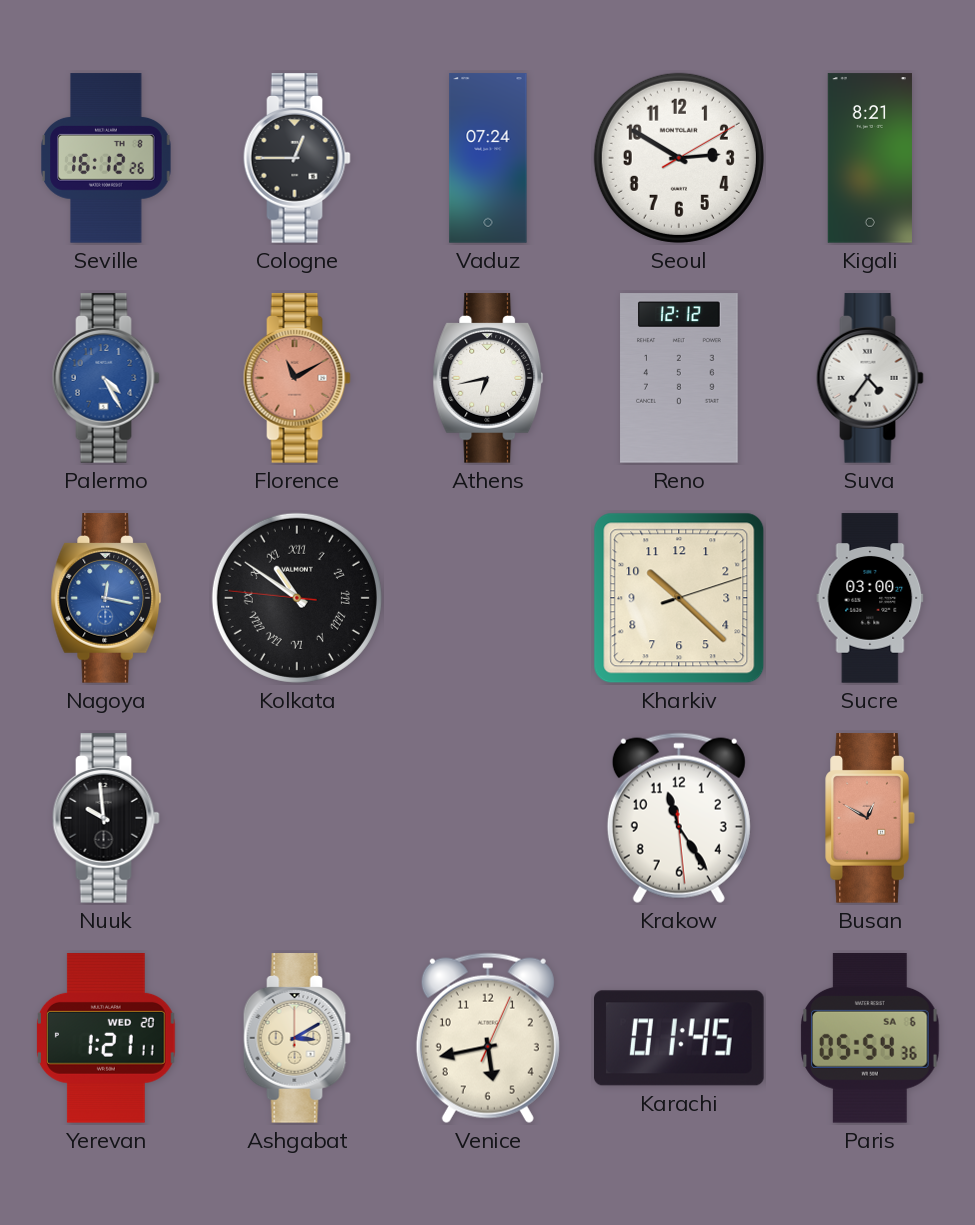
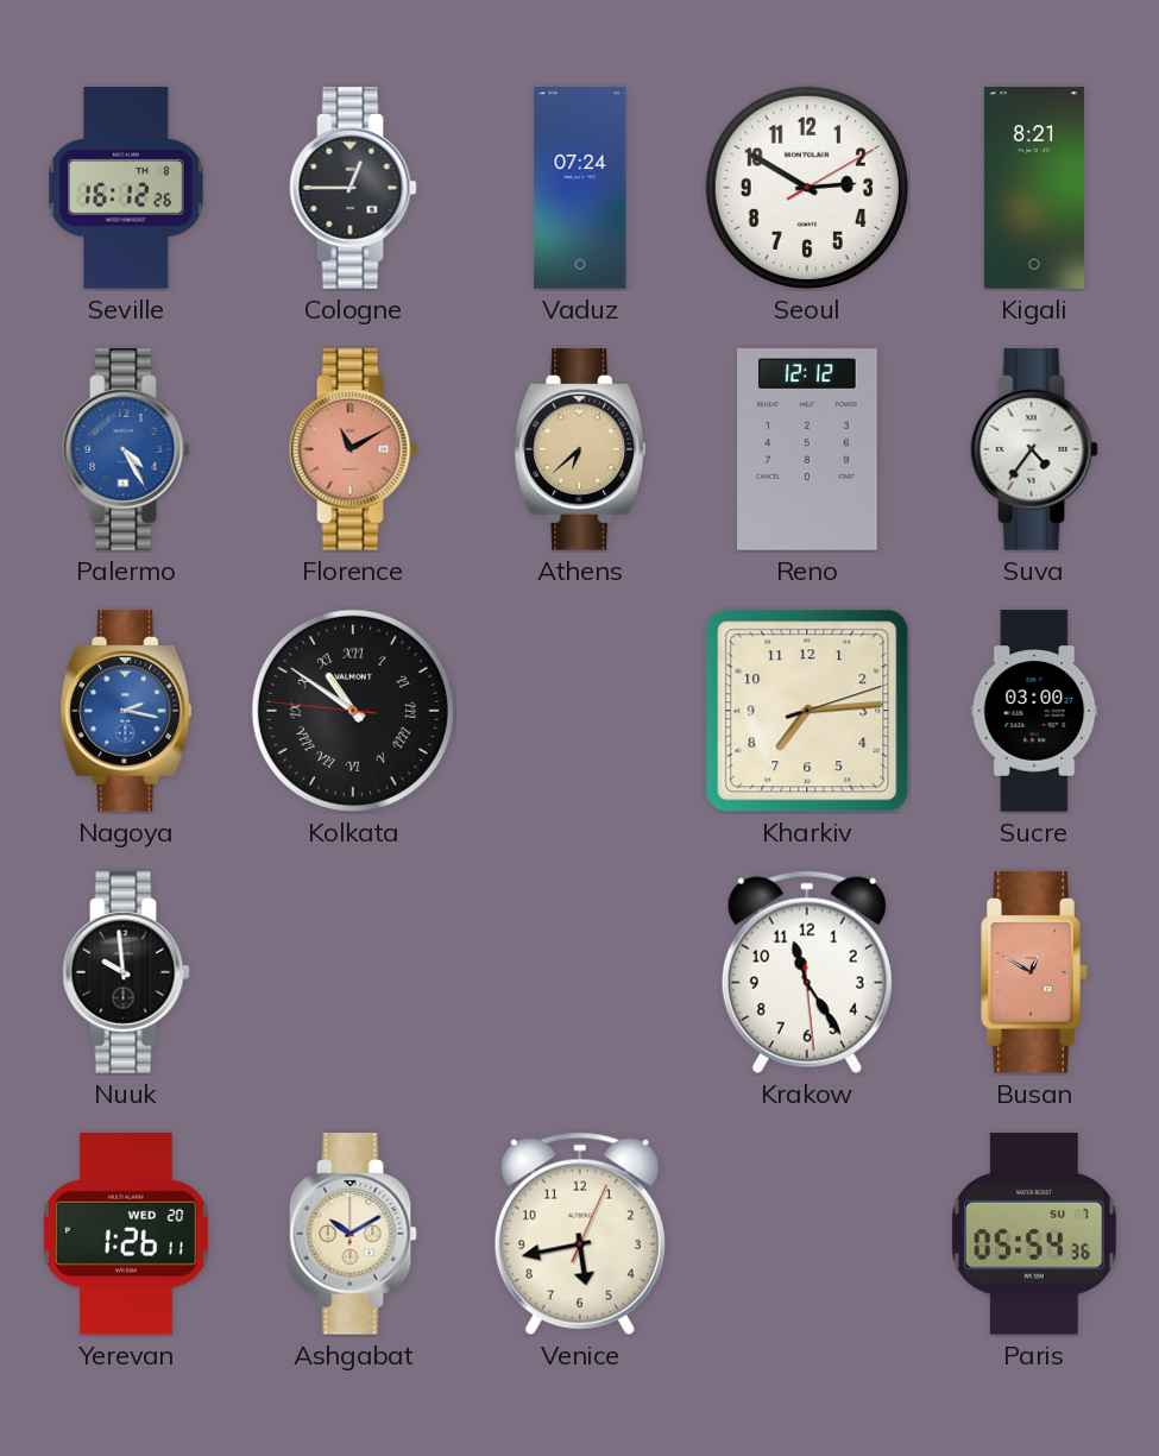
Athens: 6:43 -> 6:38
Athens dial: white -> champagne
Nagoya: 12:17 -> 2:17
Kharkiv: 10:22 -> 7:14
Yerevan: 1:21 -> 1:26
Ashgabat: 3:10 -> 10:10
Karachi: 01:45 -> none
Paris date: SA 6 -> SU 7
